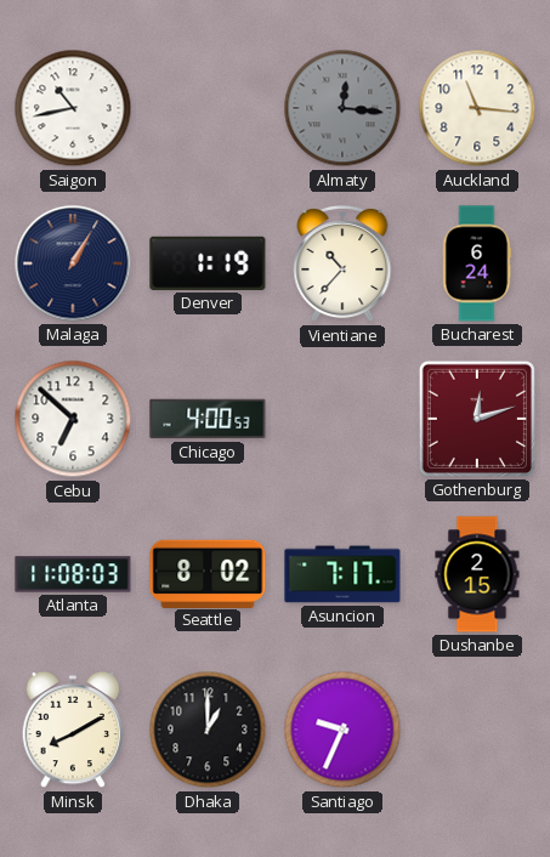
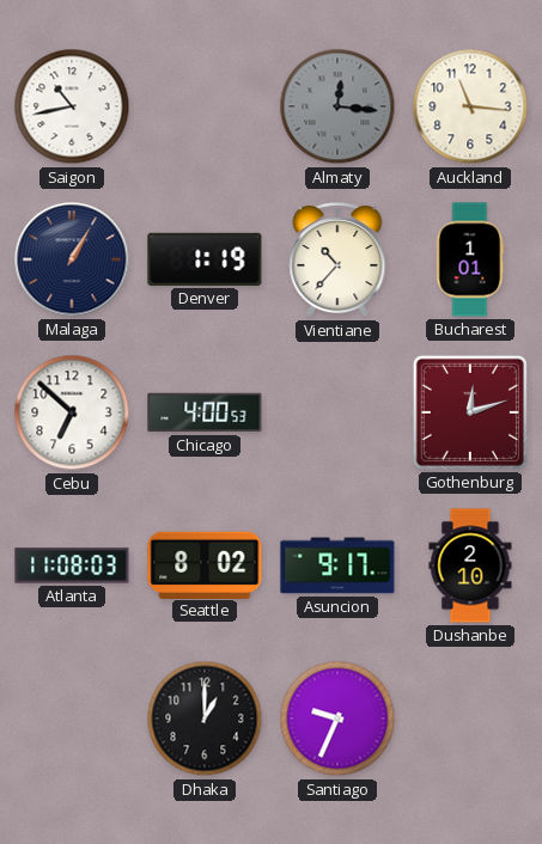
Bucharest: 6:24 -> 1:01
Asuncion: 7:17 -> 9:17
Dushanbe: 2:15 -> 2:10
Minsk: 8:10 -> none
